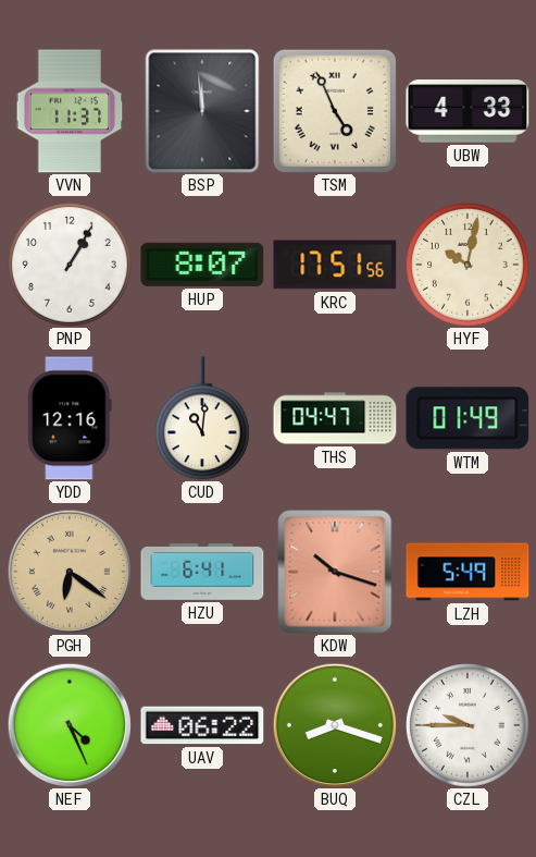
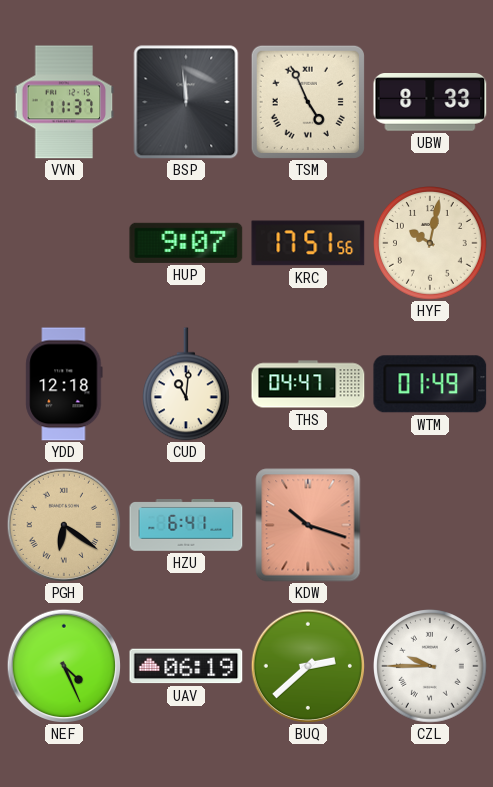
UBW: 4:33 -> 8:33
PNP: 1:05 -> none
HUP: 8:07 -> 9:07
YDD: 12:16 -> 12:18
LZH: 5:49 -> none
UAV: 06:22 -> 06:19
BUQ: 8:18 -> 2:38
